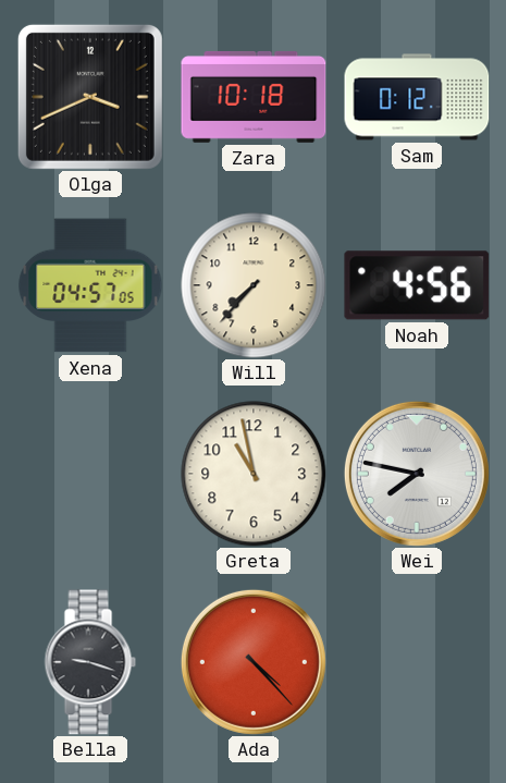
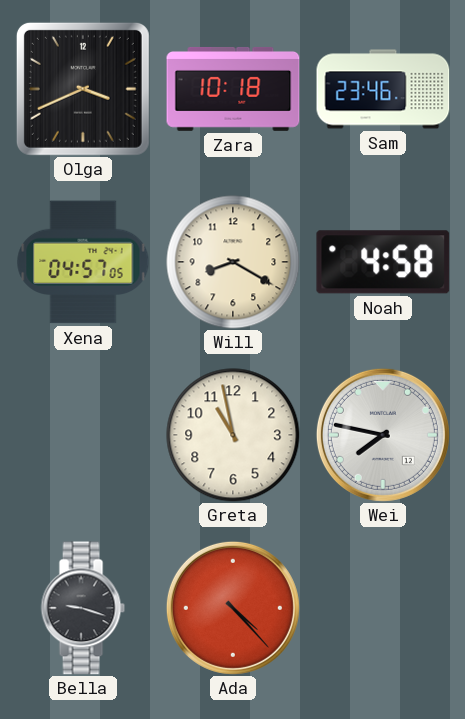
Sam: 0:12 -> 23:46
Will: 7:37 -> 8:20
Noah: 4:56 -> 4:58
